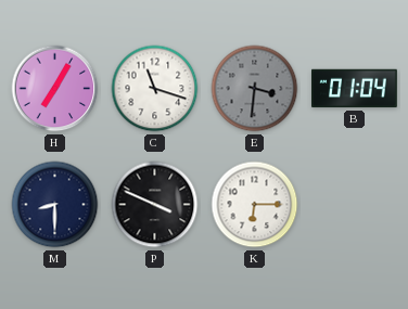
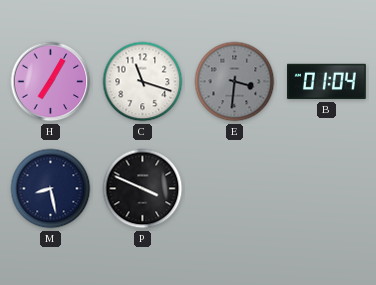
M: 8:30 -> 8:28
K: 6:15 -> none
